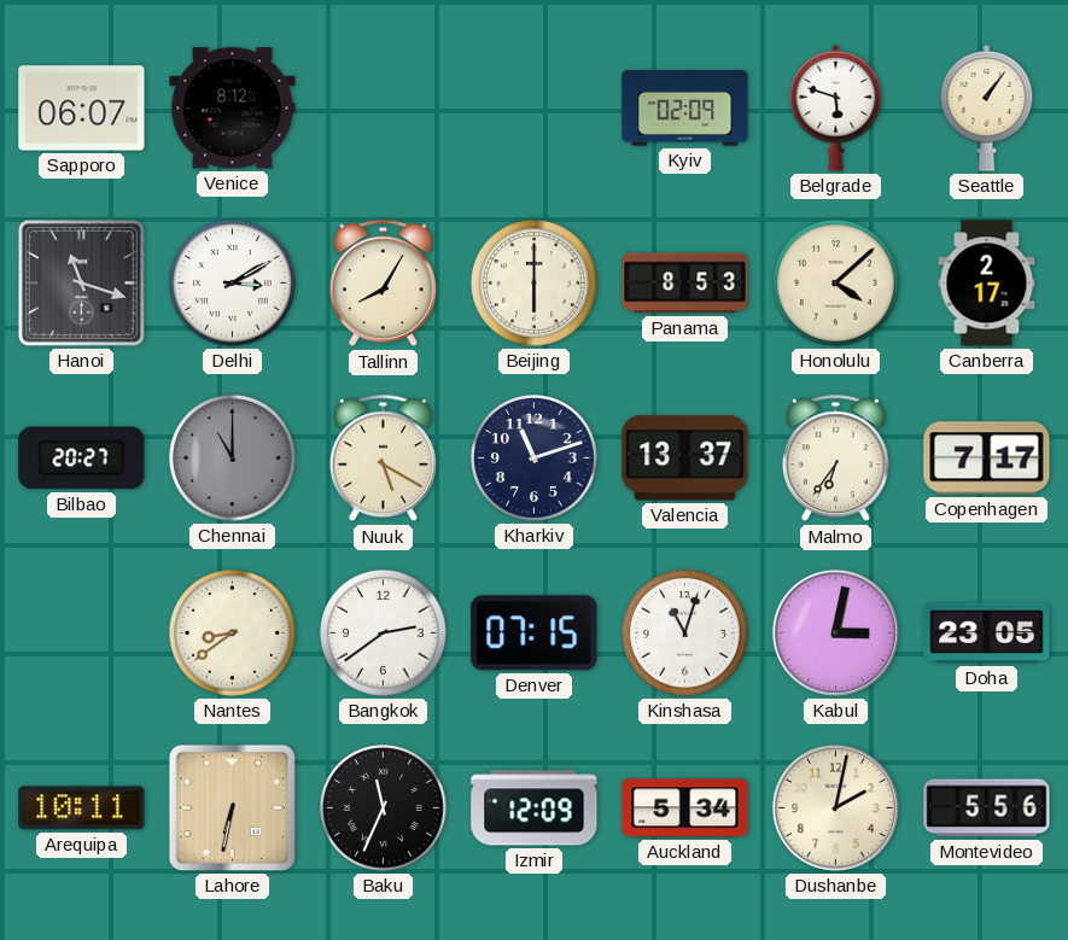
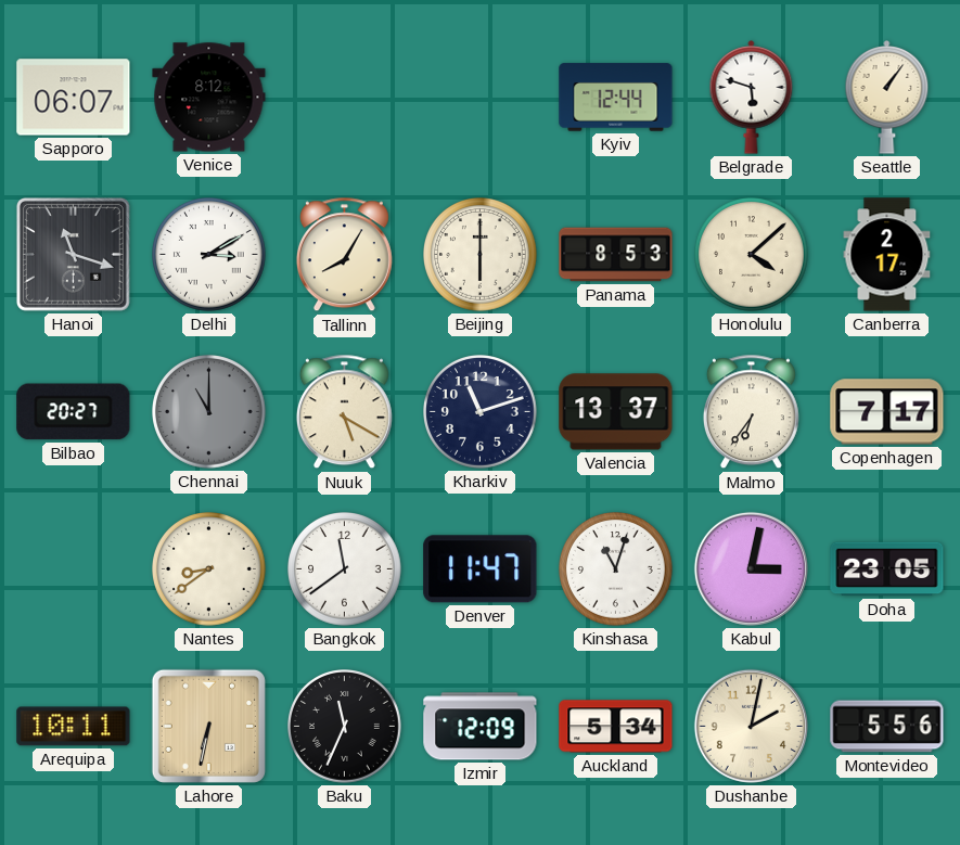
Kyiv: 02:09 -> 12:44
Bangkok: 2:39 -> 11:39
Denver: 07:15 -> 11:47
